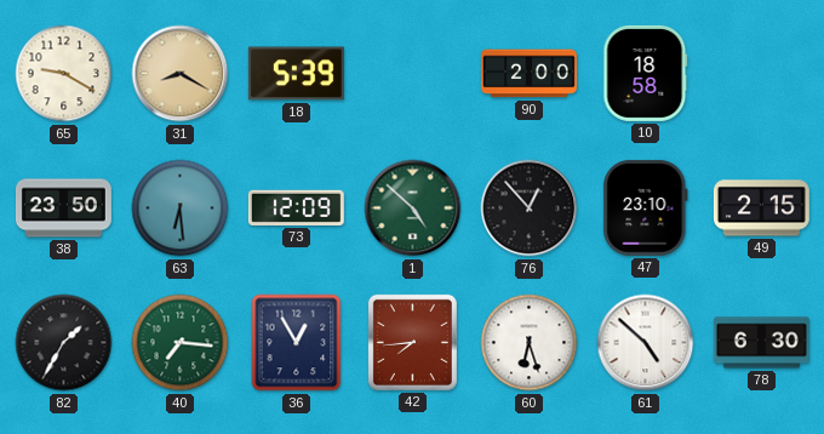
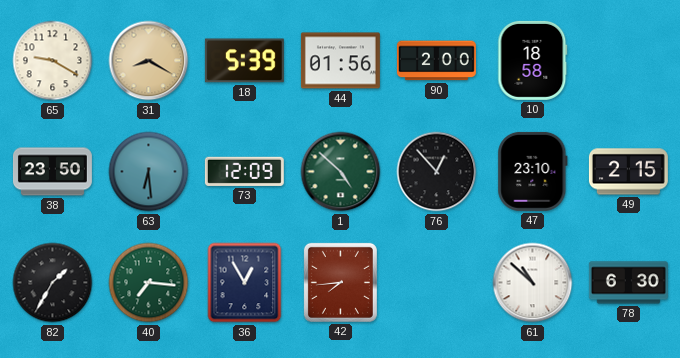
44: none -> 01:56
60: 6:27 -> none
61: 4:52 -> 10:52
